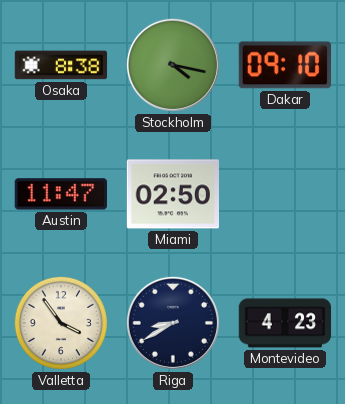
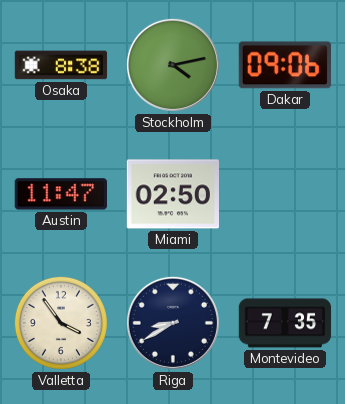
Stockholm: 4:17 -> 4:13
Dakar: 09:10 -> 09:06
Montevideo: 4:23 -> 7:35
